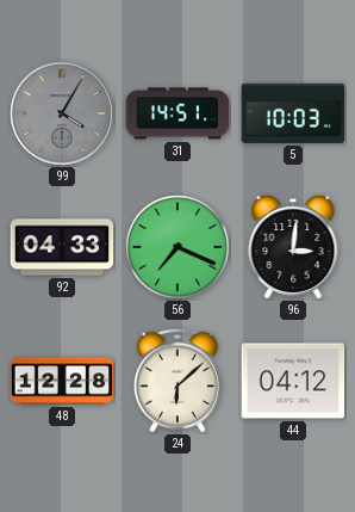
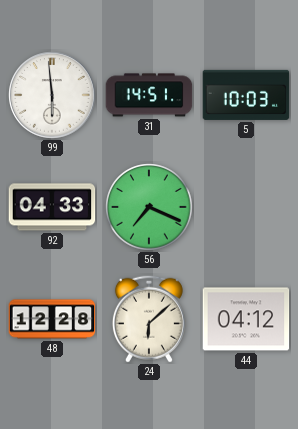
99: 4:05 -> 5:59
99 dial: grey -> white
96: 3:01 -> none
